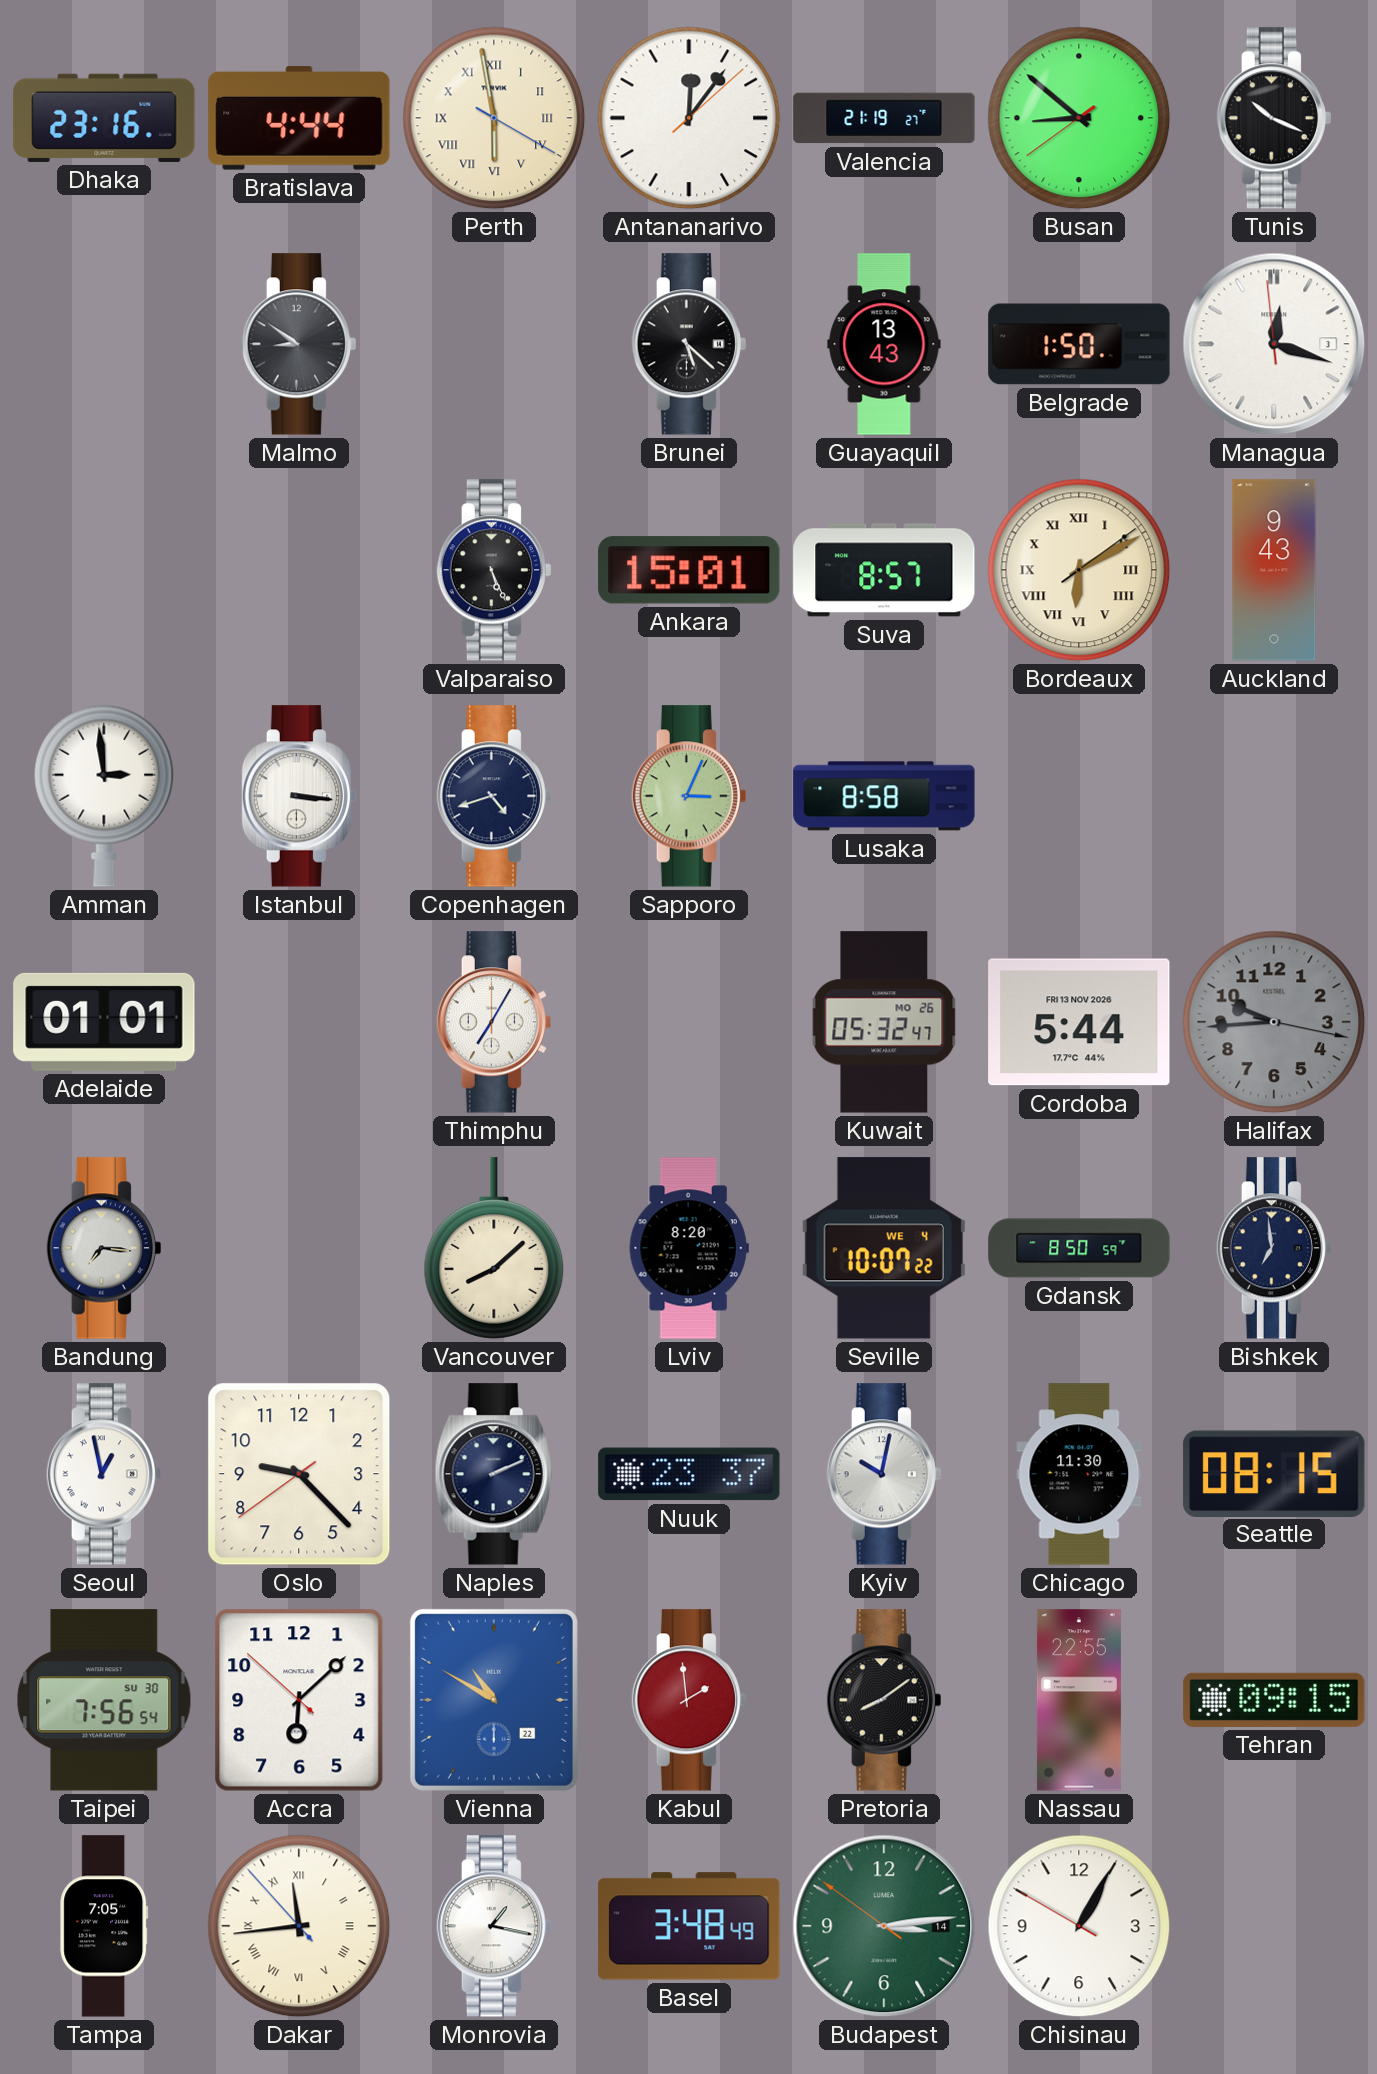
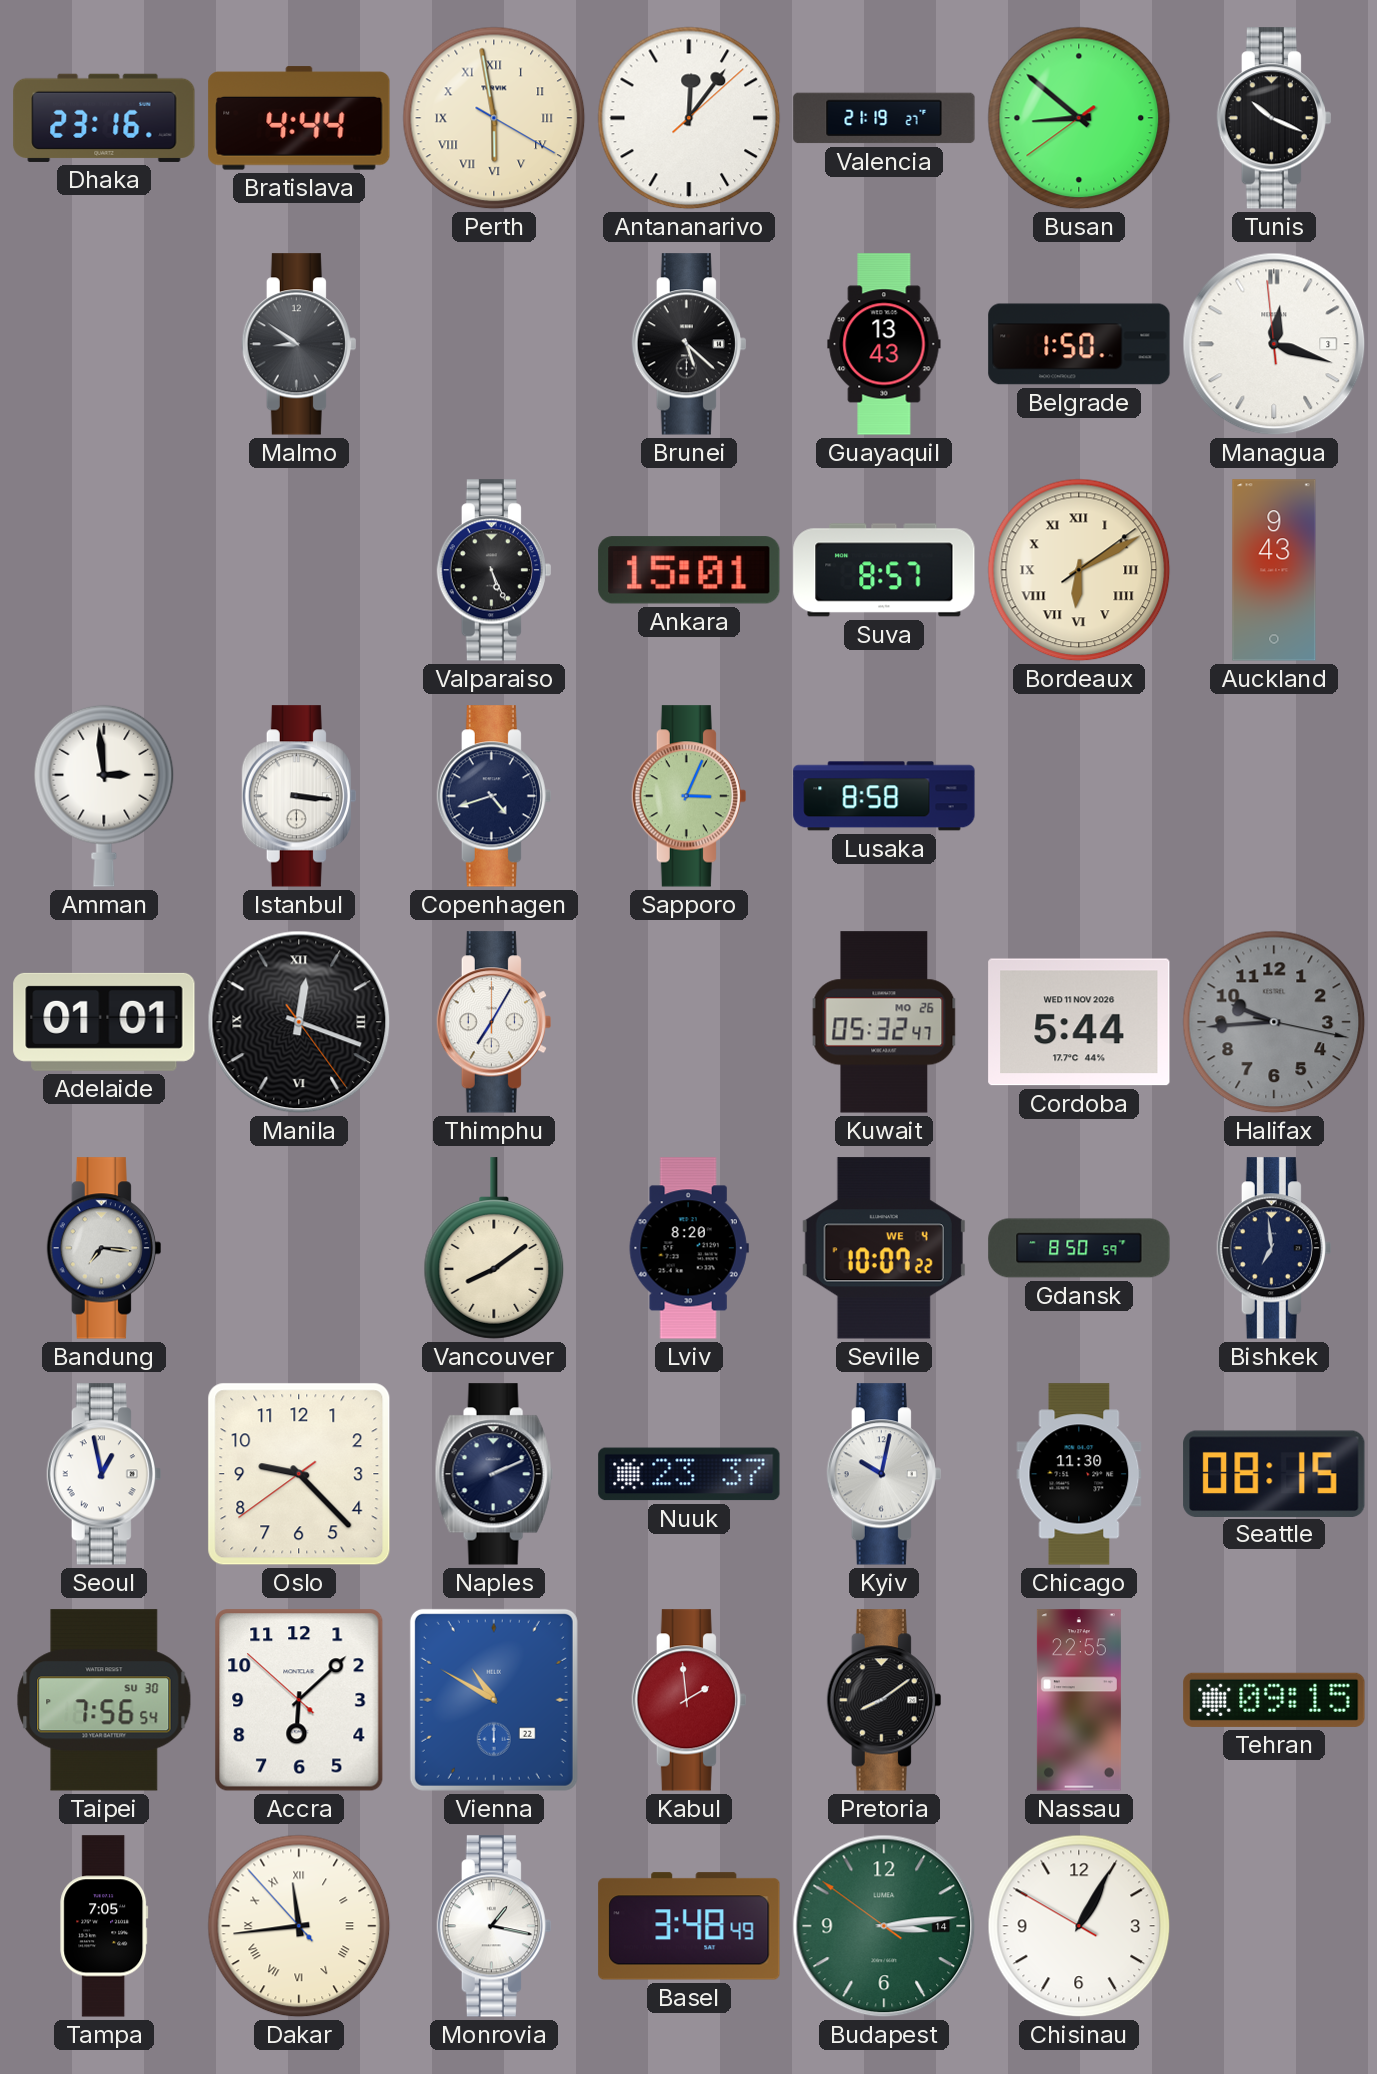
Manila: none -> 12:18
Cordoba date: FRI 13 NOV 2026 -> WED 11 NOV 2026
Vancouver: 8:08 -> 8:09
